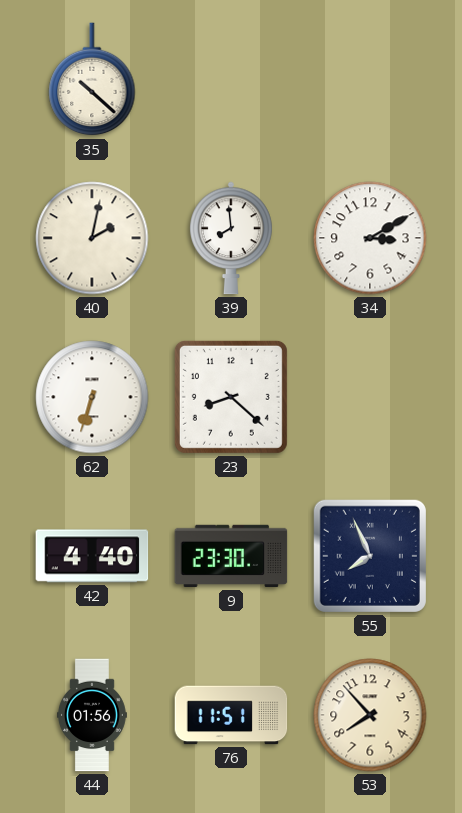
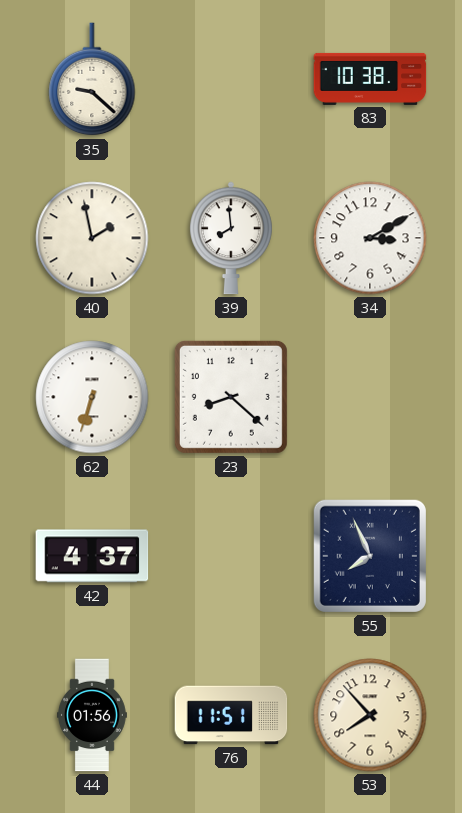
35: 10:22 -> 9:22
83: none -> 10:38
40: 2:02 -> 1:58
42: 4:40 -> 4:37
9: 23:30 -> none
